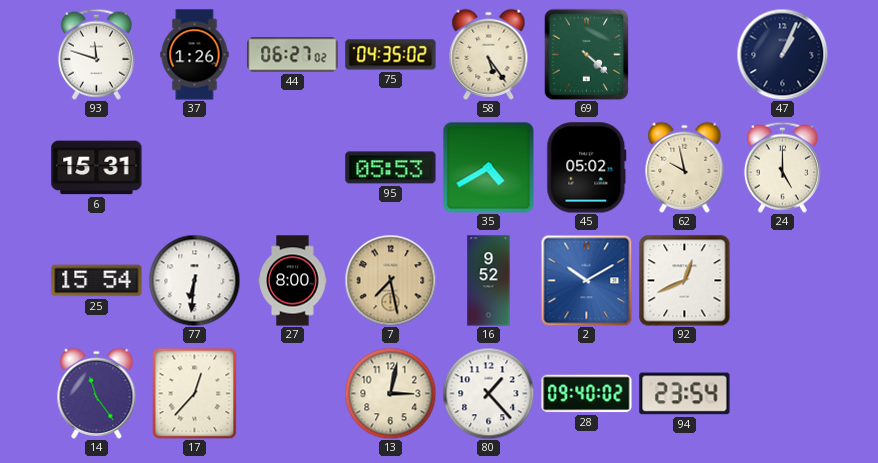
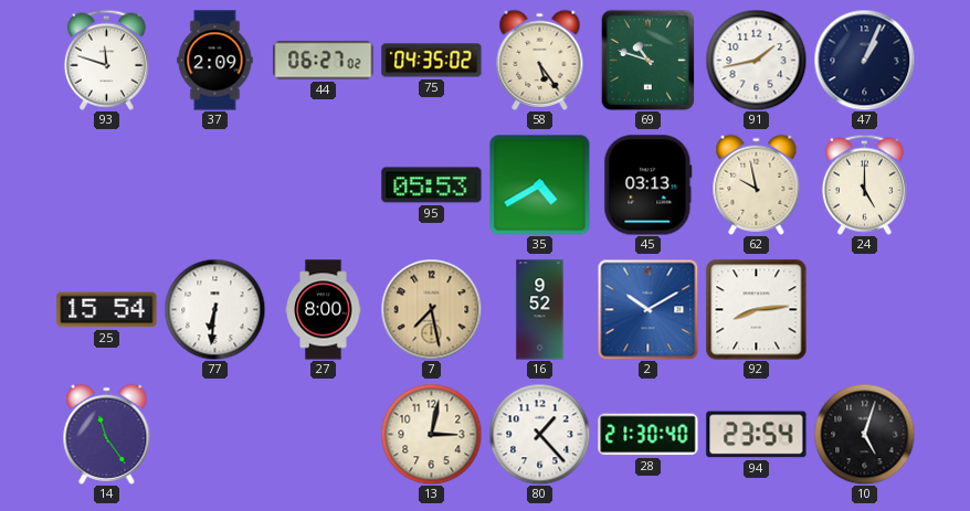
37: 1:26 -> 2:09
69: 4:22 -> 10:48
91: none -> 1:43
6: 15:31 -> none
45: 05:02 -> 03:13
92: 12:41 -> 8:14
17: 12:37 -> none
28: 09:40 -> 21:30
10: none -> 5:03
